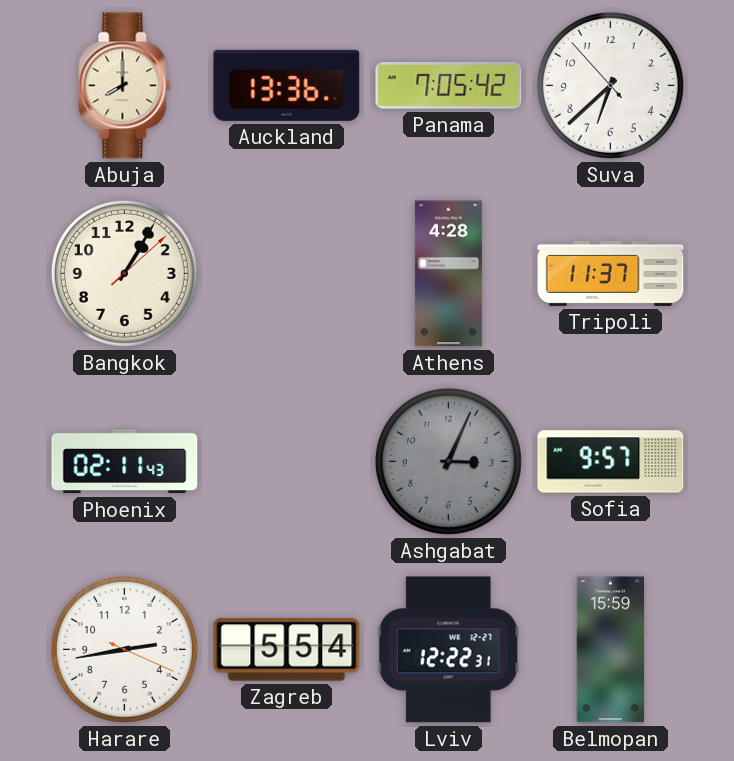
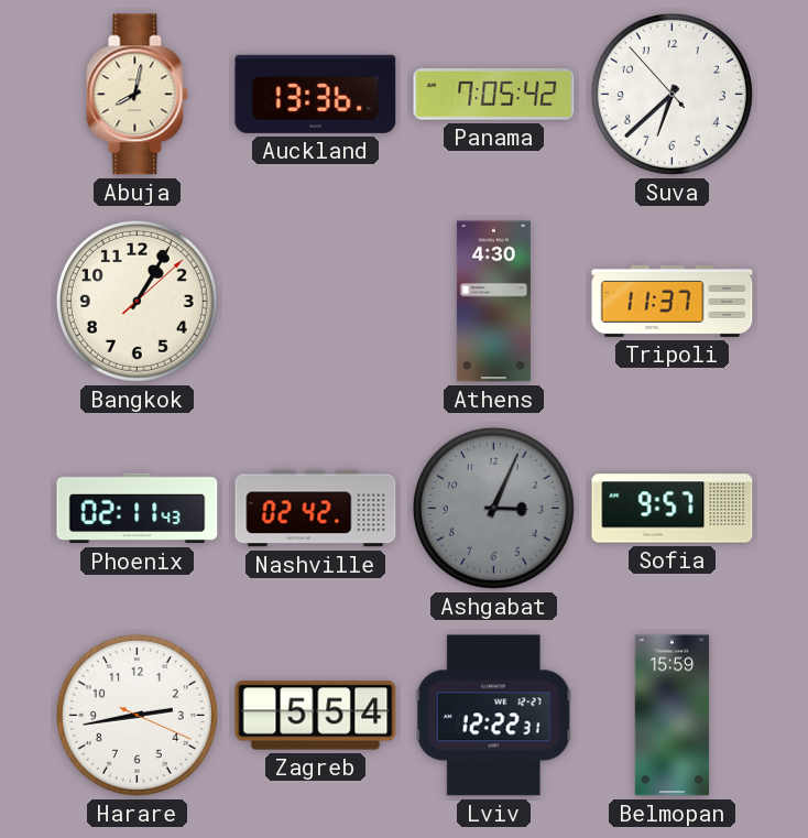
Abuja: 8:00 -> 8:02
Athens: 4:28 -> 4:30
Nashville: none -> 02:42
